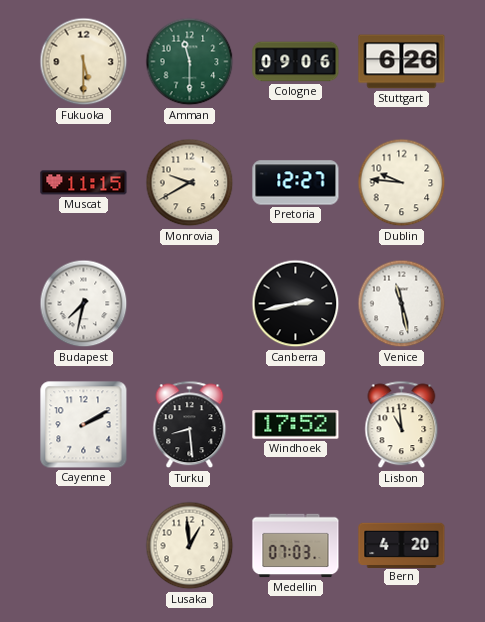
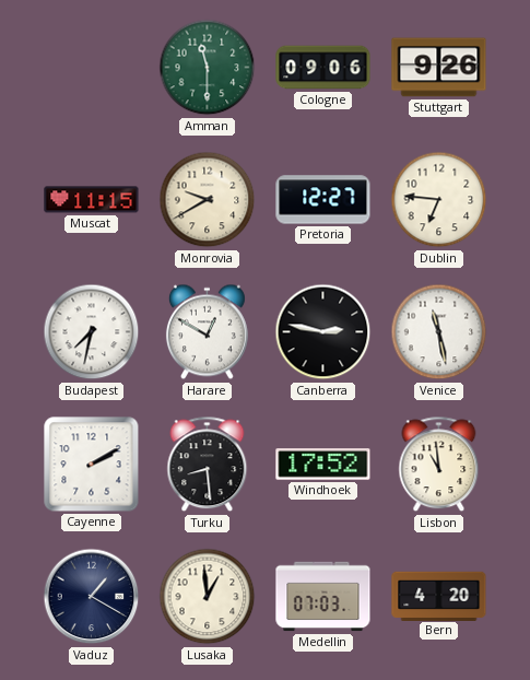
Fukuoka: 5:30 -> none
Stuttgart: 6:26 -> 9:26
Dublin: 9:46 -> 6:46
Harare: none -> 12:50
Canberra: 2:43 -> 2:47
Vaduz: none -> 1:20
